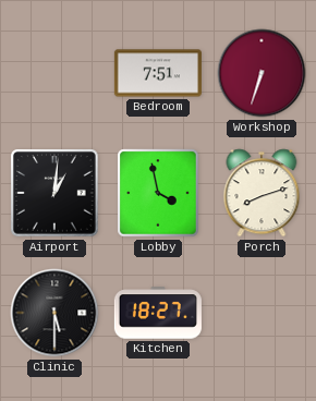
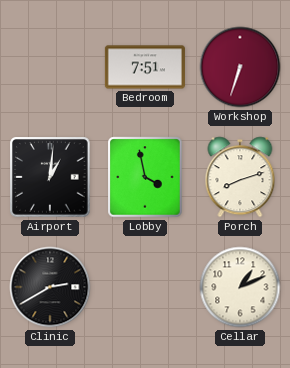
Clinic: 5:30 -> 2:40
Kitchen: 18:27 -> none
Cellar: none -> 1:11
